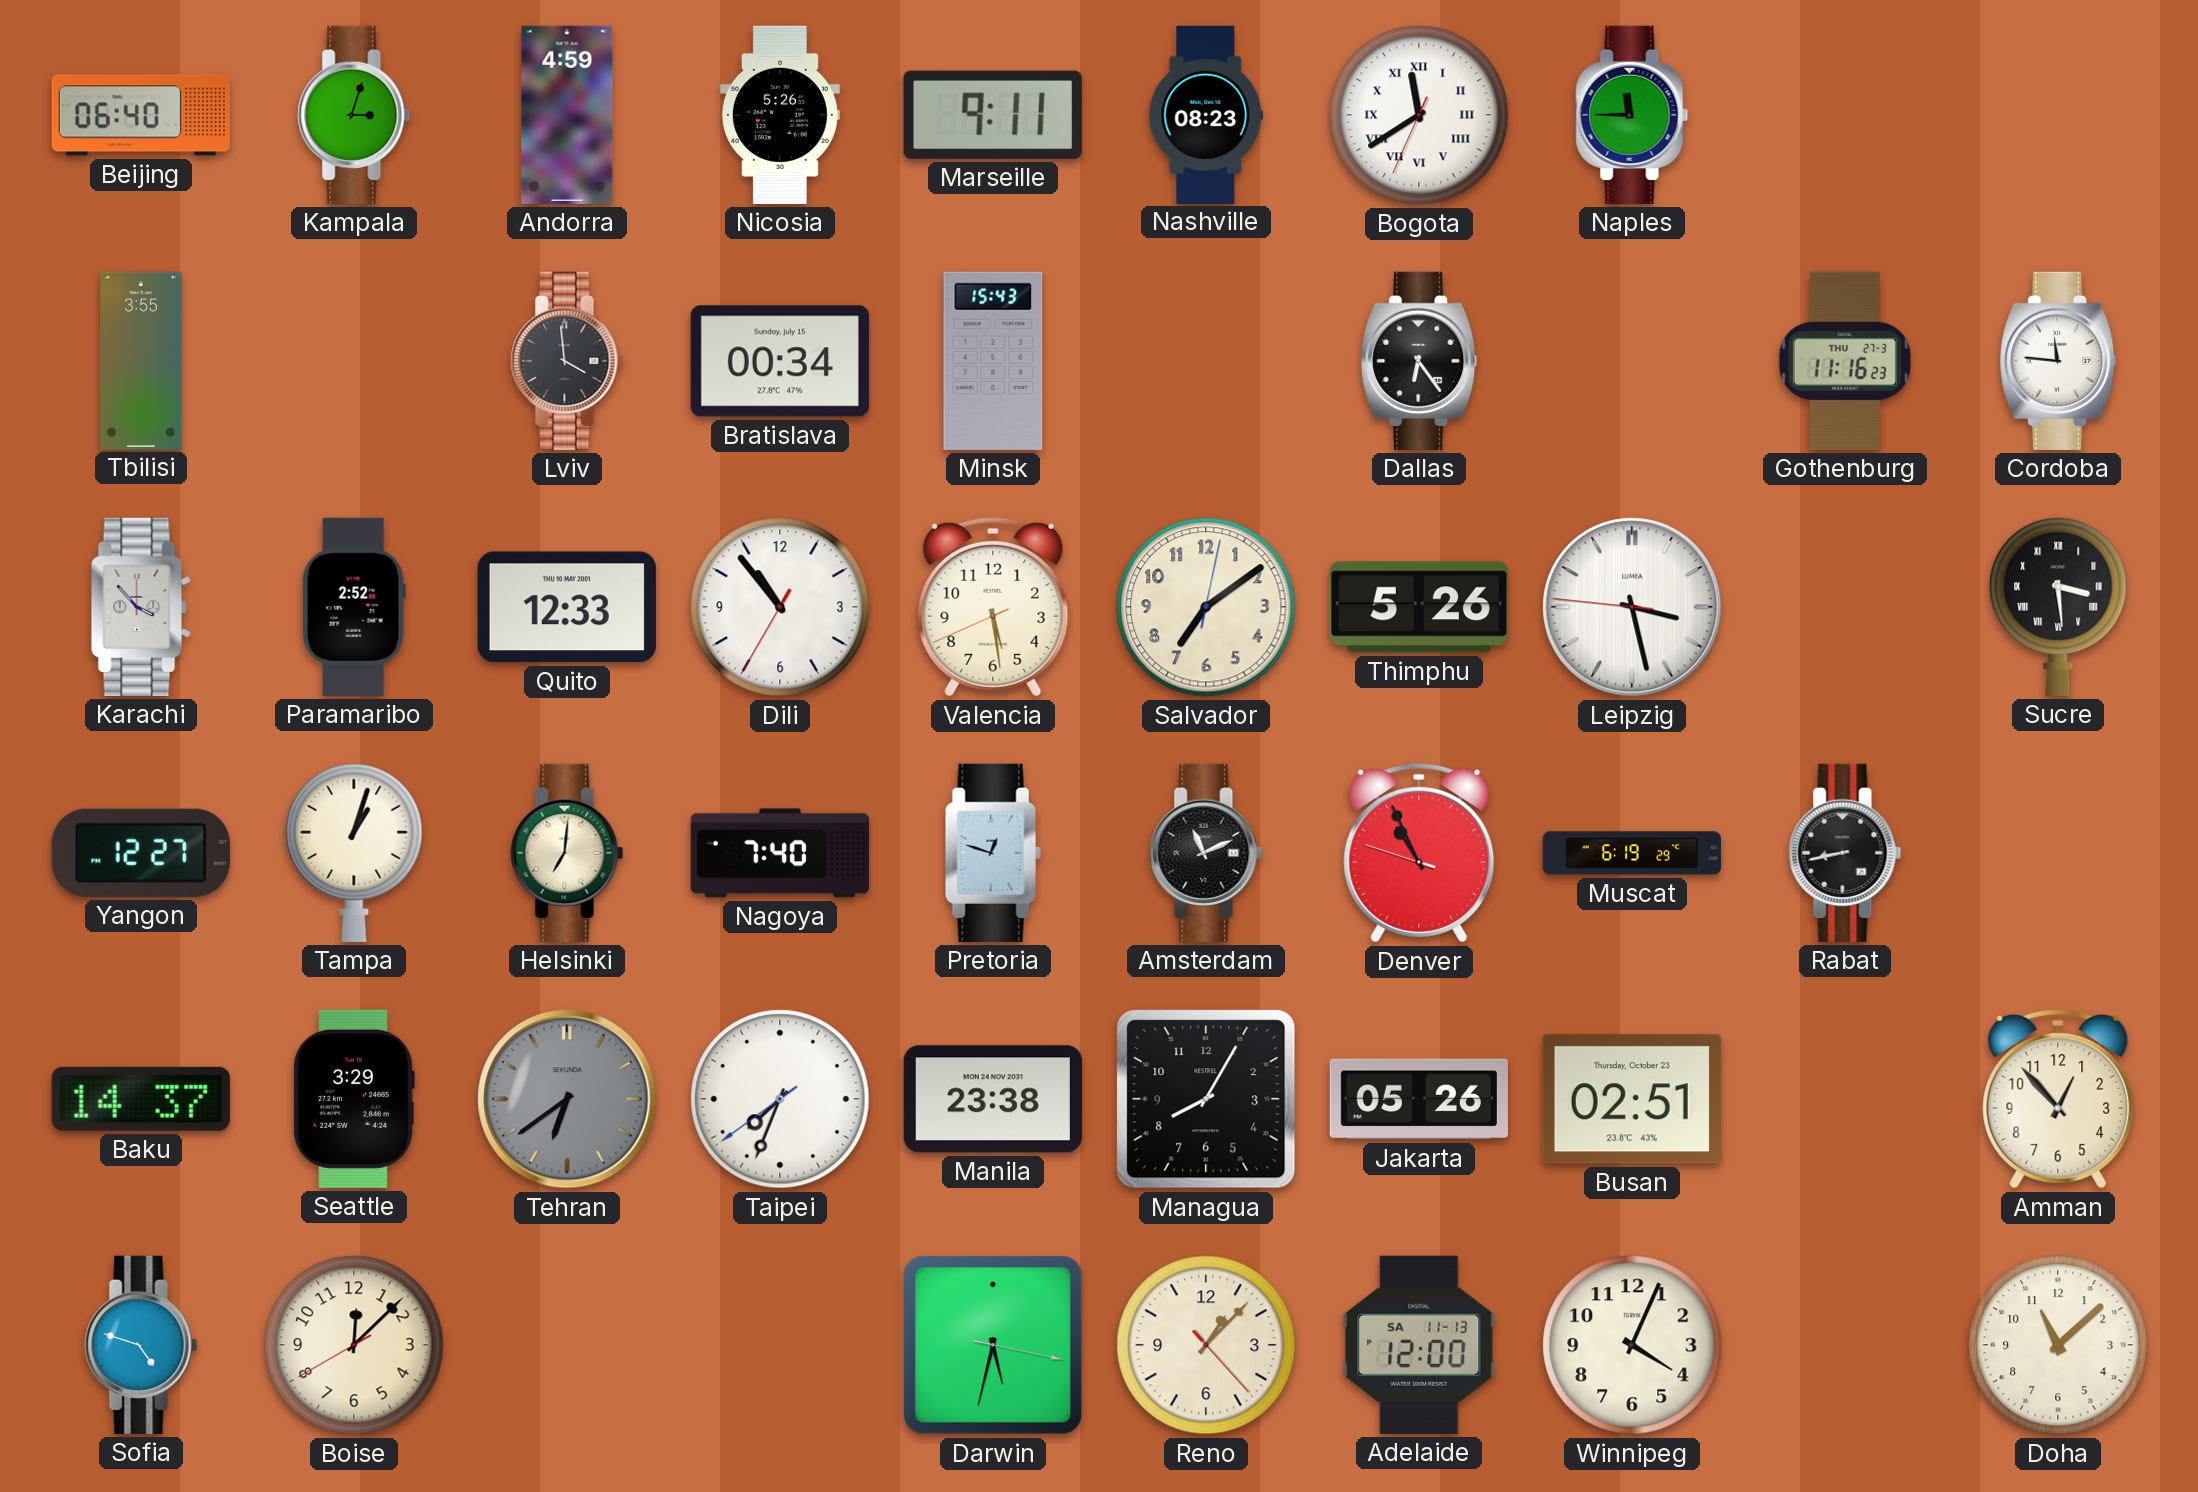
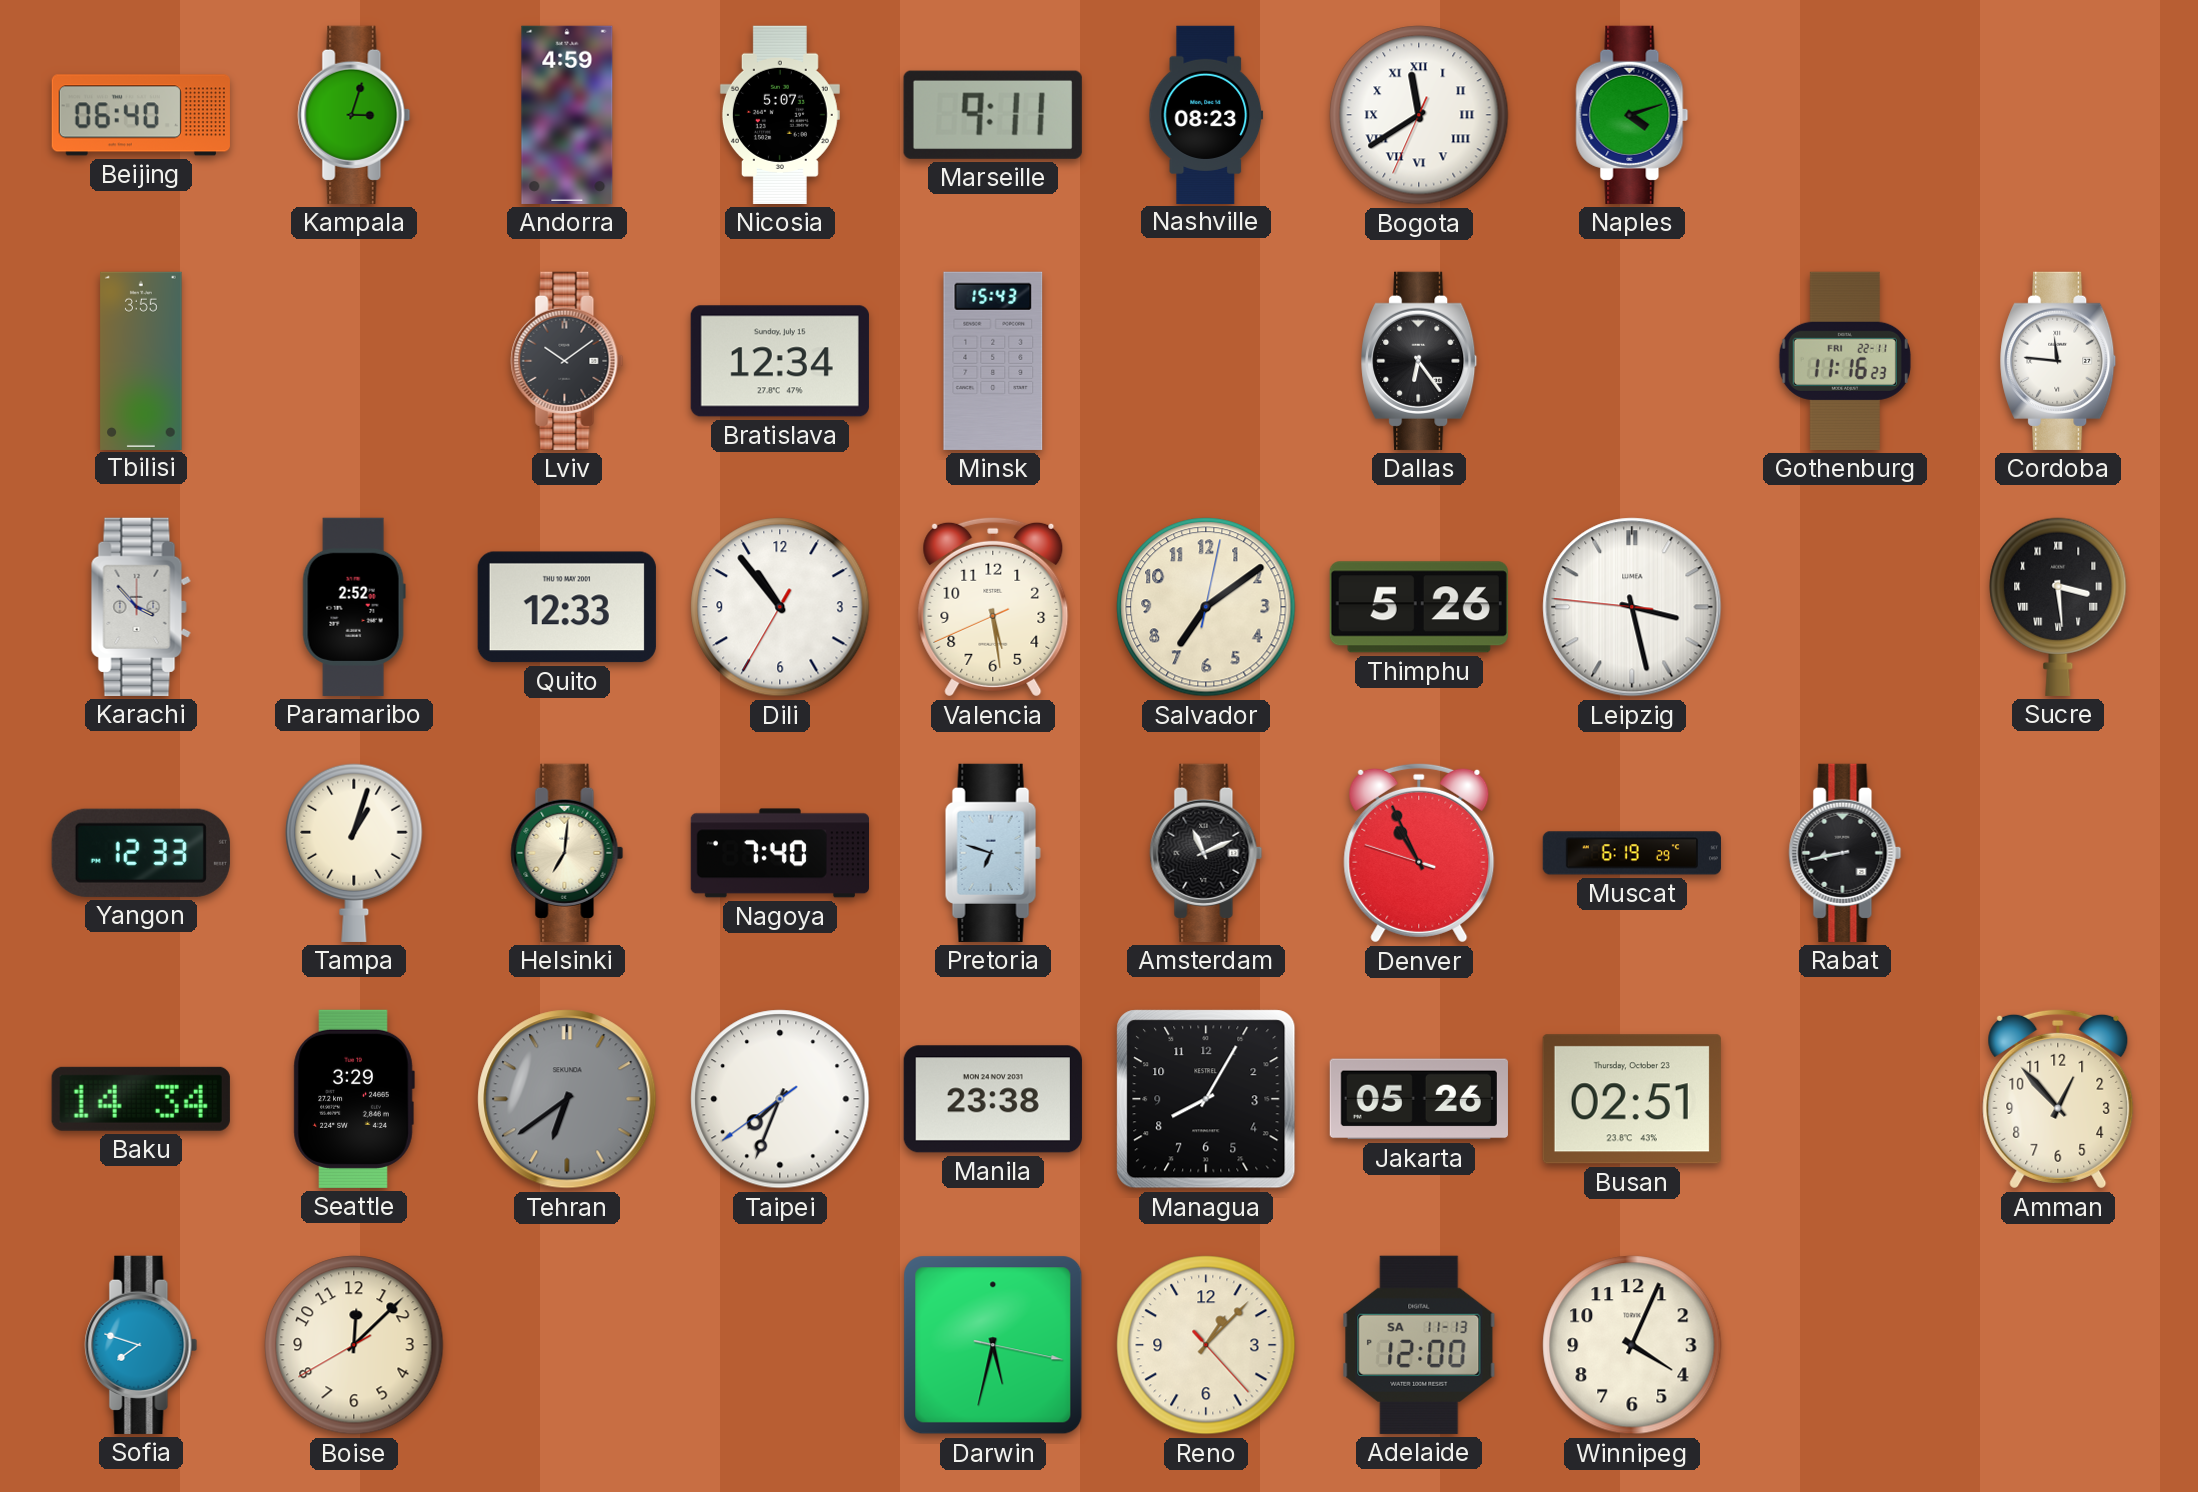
Nicosia: 5:26 -> 5:07
Naples: 11:45 -> 4:12
Lviv: 3:59 -> 10:09
Bratislava: 00:34 -> 12:34
Gothenburg date: THU 27-3 -> FRI 22-11
Yangon: 12:27 -> 12:33
Pretoria: 12:48 -> 6:48
Baku: 14:37 -> 14:34
Sofia: 4:48 -> 7:48
Doha: 11:08 -> none
